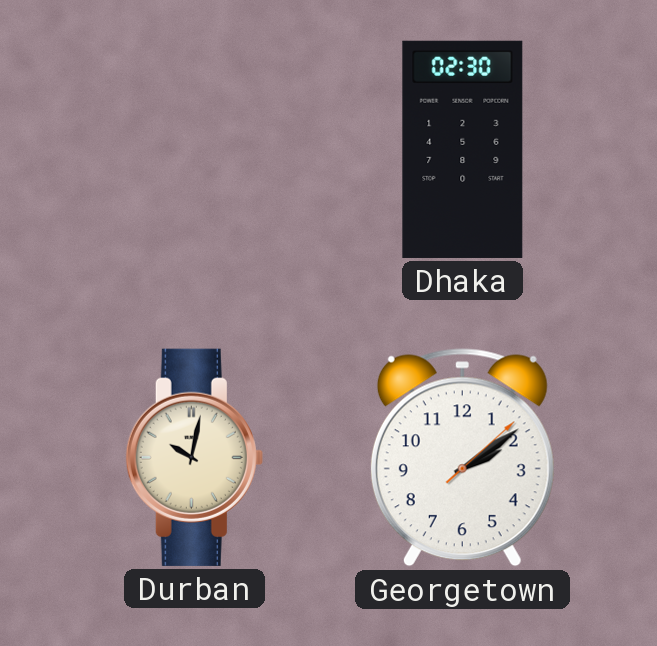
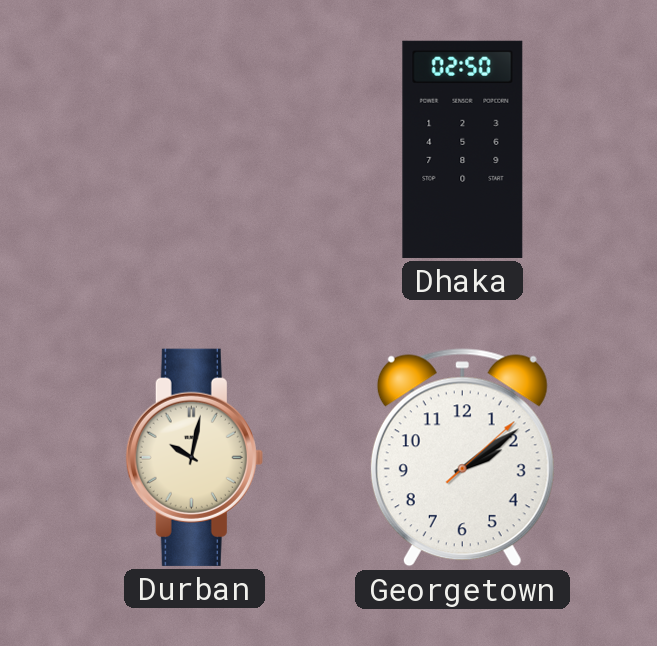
Dhaka: 02:30 -> 02:50
